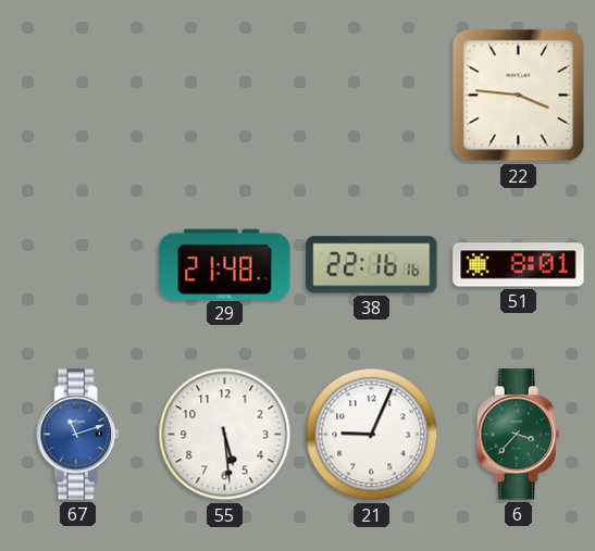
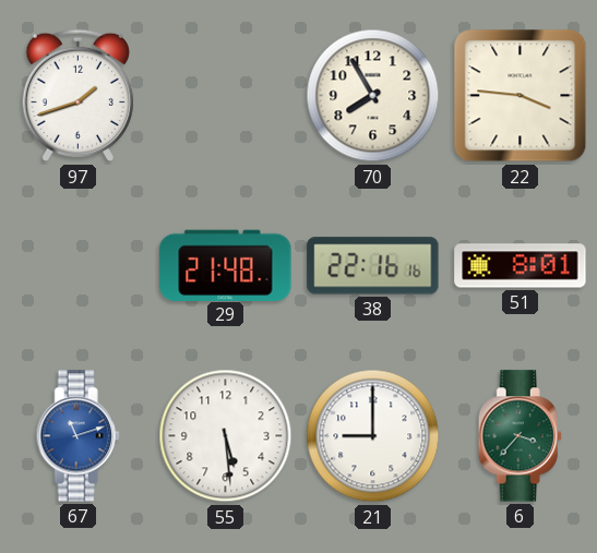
97: none -> 1:42
70: none -> 7:55
21: 9:04 -> 9:00
